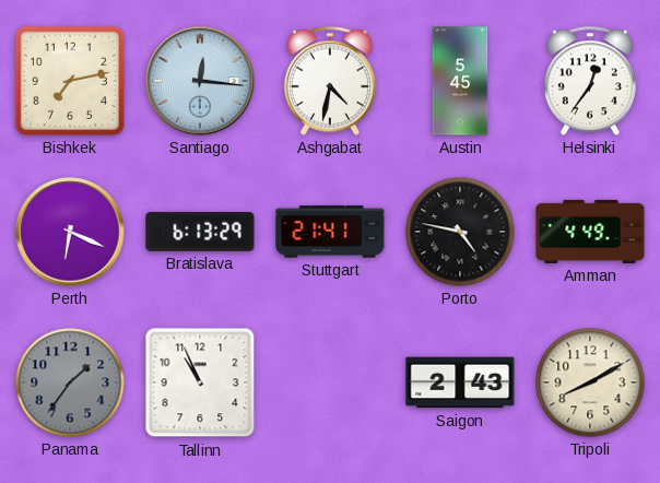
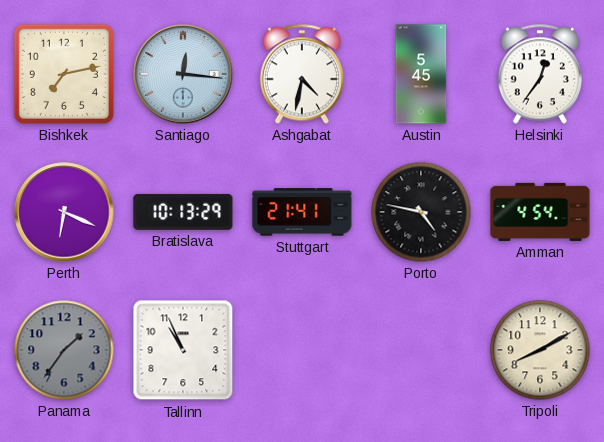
Bratislava: 6:13 -> 10:13
Amman: 4:49 -> 4:54
Saigon: 2:43 -> none
